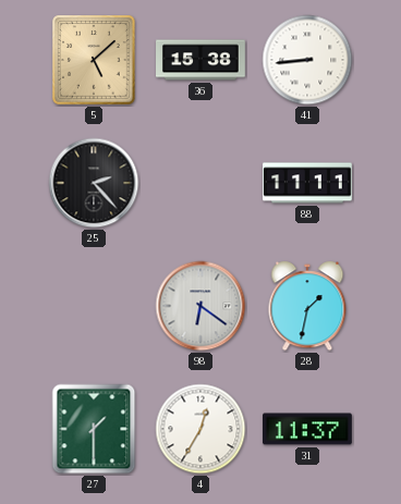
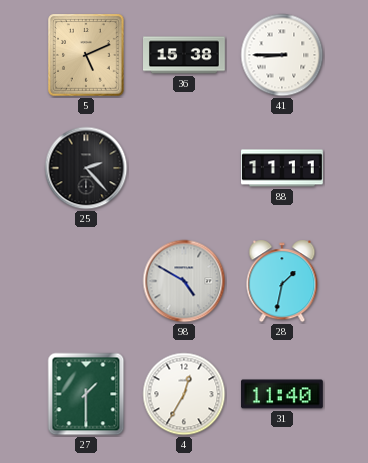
5: 5:08 -> 5:11
41: 8:44 -> 8:45
98: 6:21 -> 4:50
31: 11:37 -> 11:40
